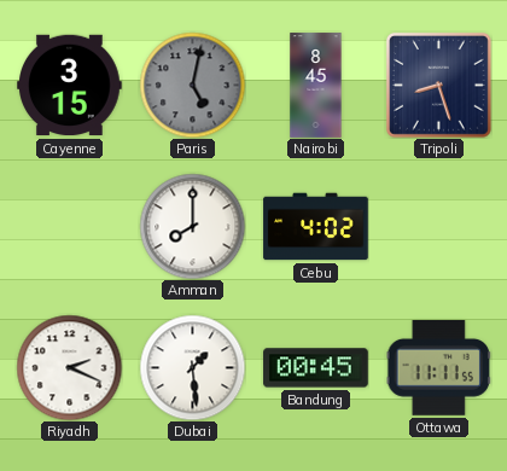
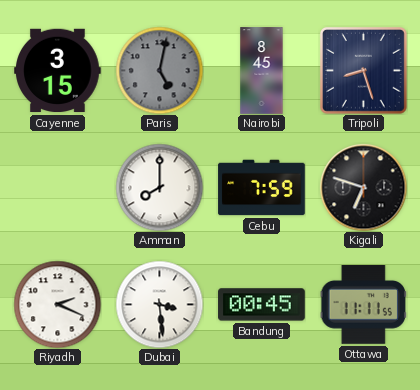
Cebu: 4:02 -> 7:59
Kigali: none -> 6:48
Dubai: 1:29 -> 3:29
